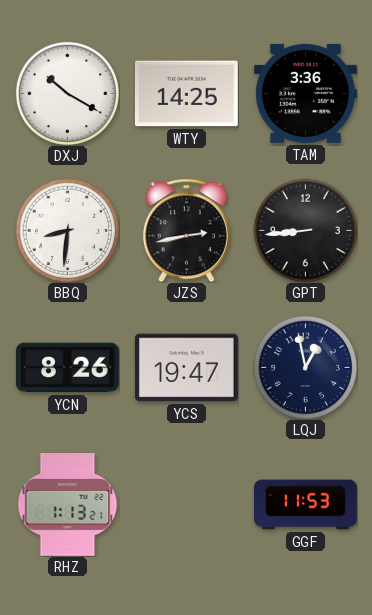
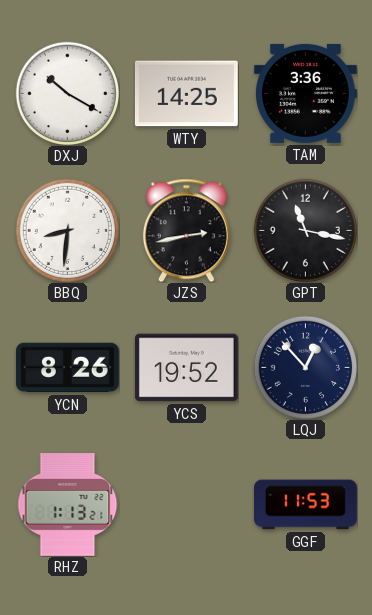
GPT: 8:44 -> 11:17
YCS: 19:47 -> 19:52
LQJ: 12:58 -> 12:53
